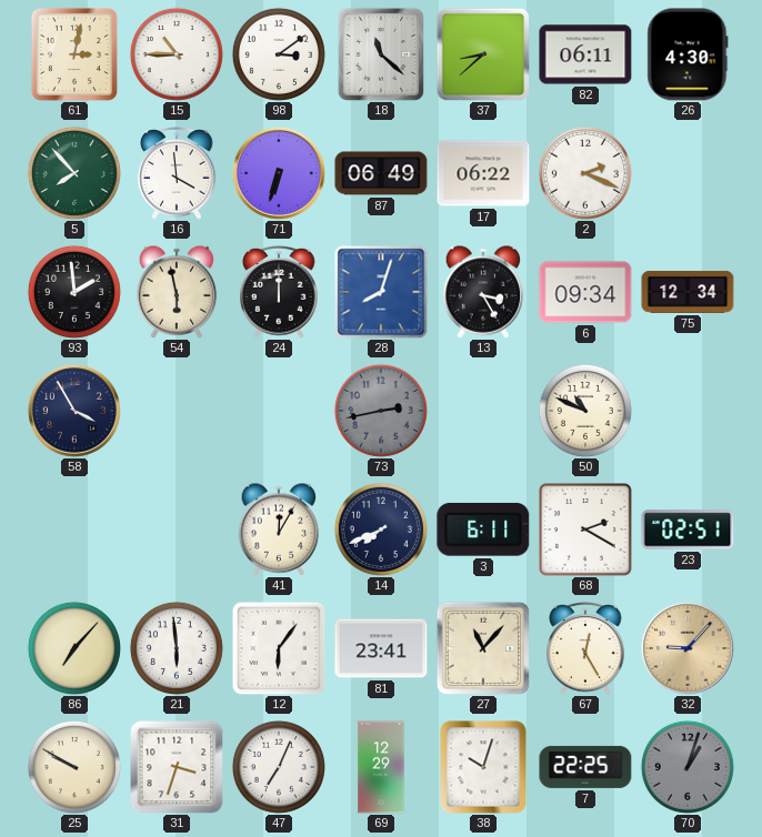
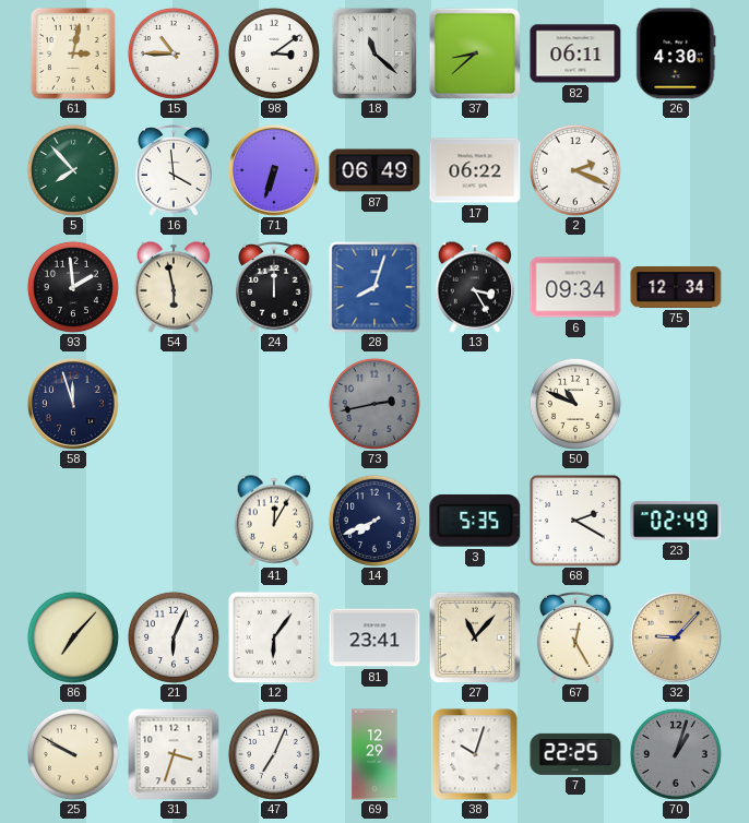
58: 3:55 -> 11:57
3: 6:11 -> 5:35
23: 02:51 -> 02:49
21: 5:59 -> 6:04
